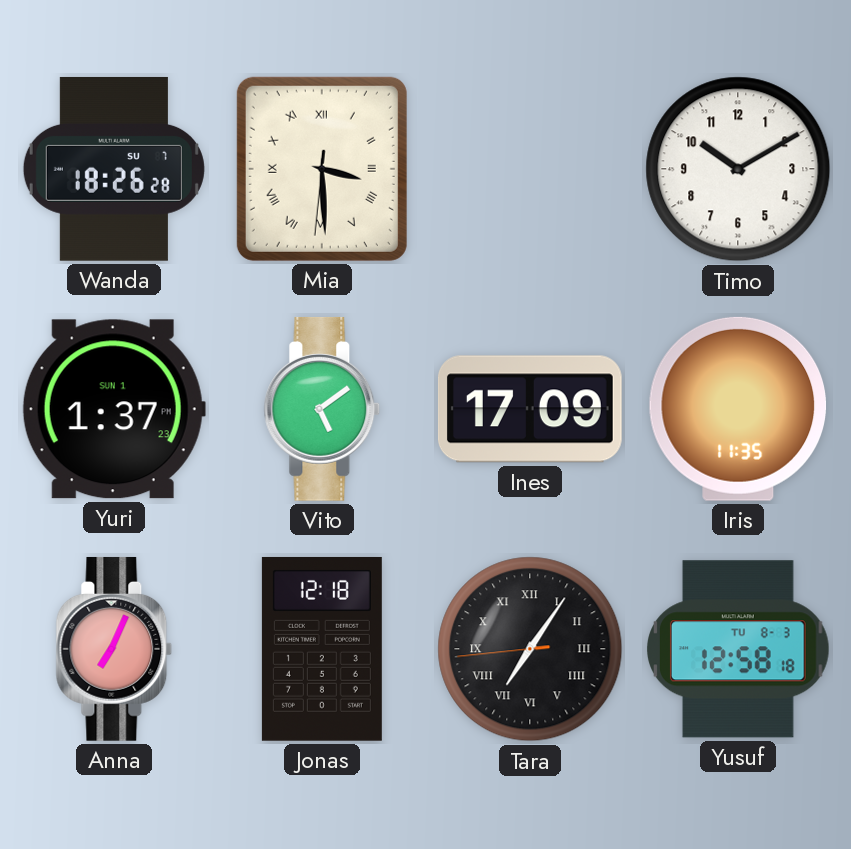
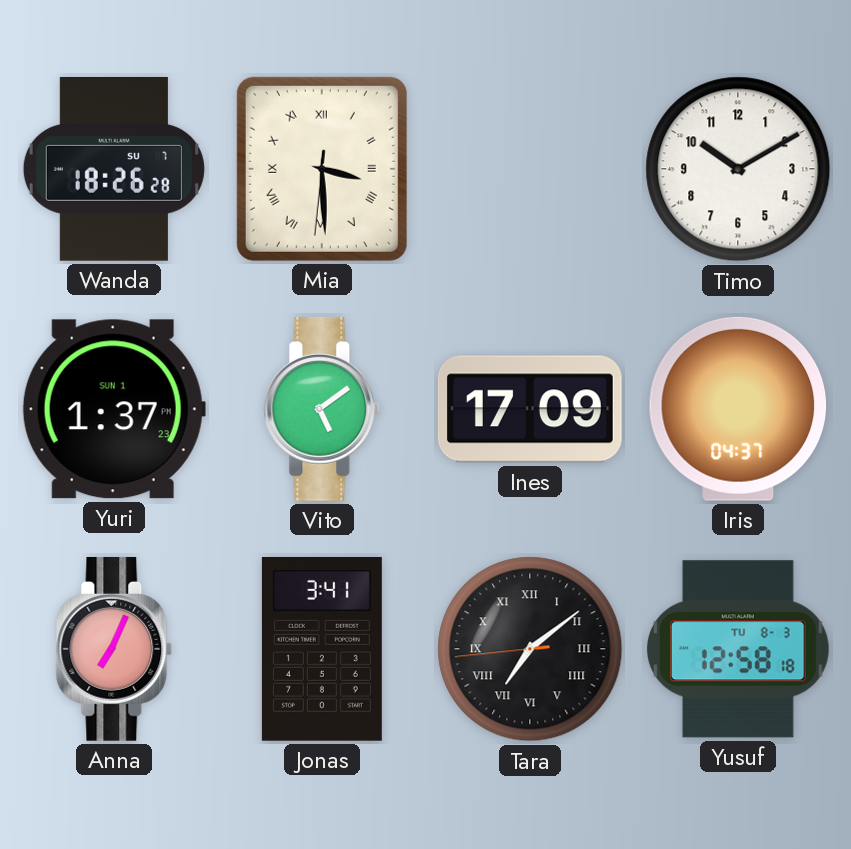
Iris: 11:35 -> 04:37
Jonas: 12:18 -> 3:41
Tara: 7:05 -> 7:08
